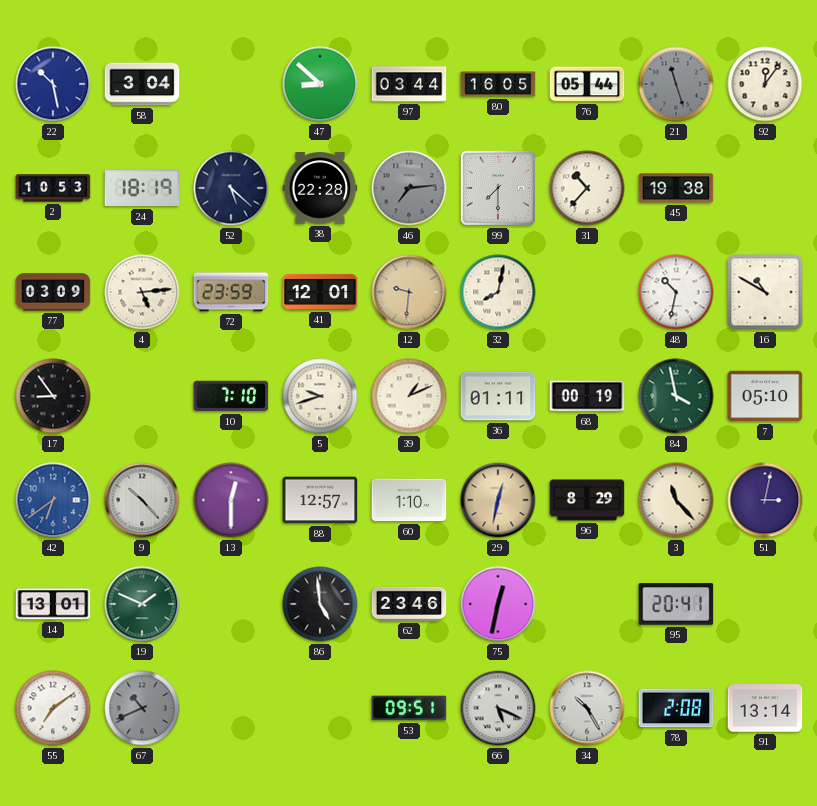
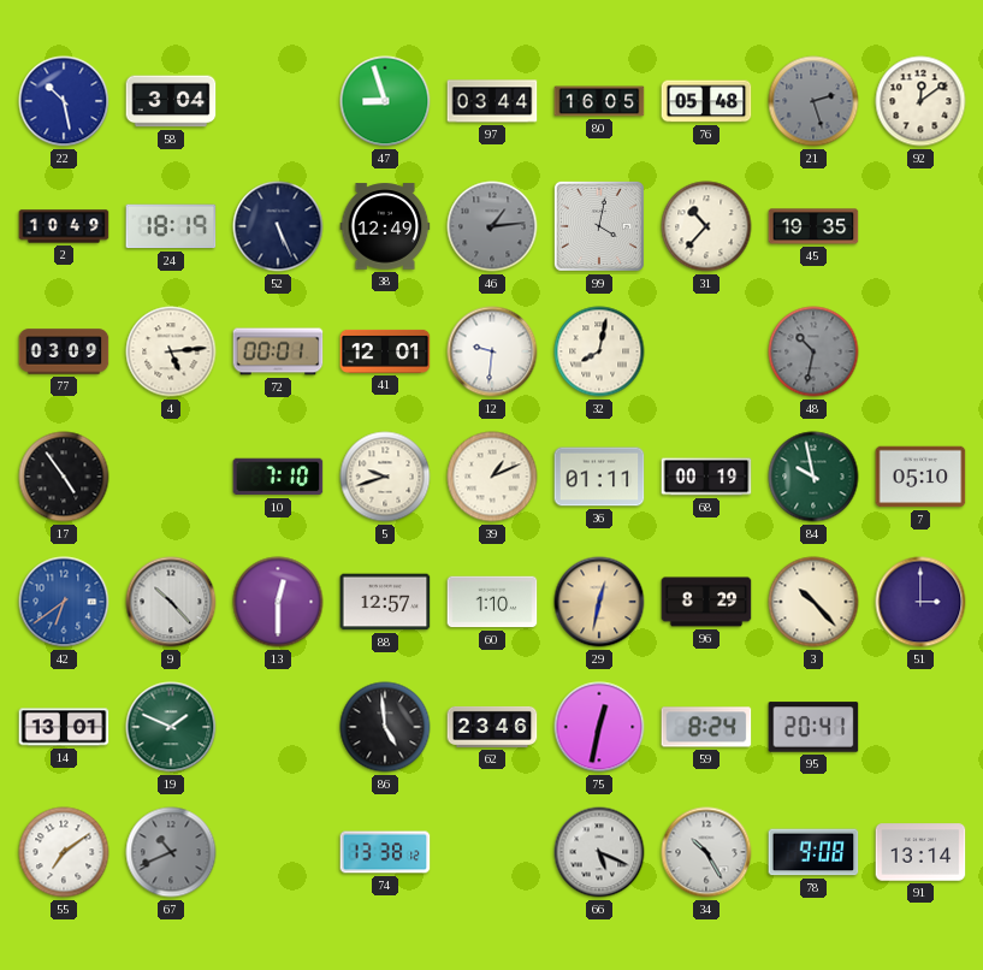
47: 8:52 -> 8:57
76: 05:44 -> 05:48
21: 11:27 -> 2:27
92: 12:06 -> 12:09
2: 10:53 -> 10:49
52: 5:22 -> 5:26
38: 22:28 -> 12:49
46: 7:14 -> 1:14
99: 7:30 -> 4:02
45: 19:38 -> 19:35
72: 23:59 -> 00:01
12 dial: champagne -> white
48 dial: white -> grey
16: 10:50 -> none
17: 8:54 -> 4:54
84: 3:58 -> 9:58
3: 11:23 -> 10:23
51: 3:02 -> 3:00
59: none -> 8:24
74: none -> 13:38
53: 09:51 -> none
78: 2:08 -> 9:08
